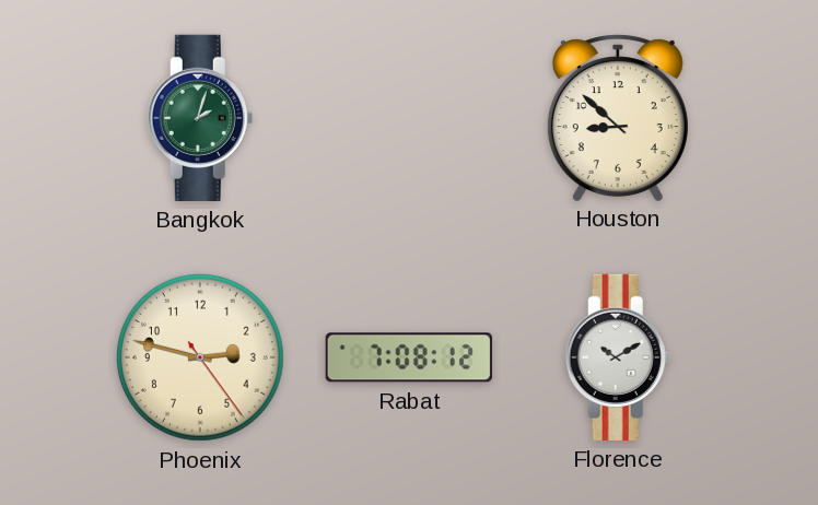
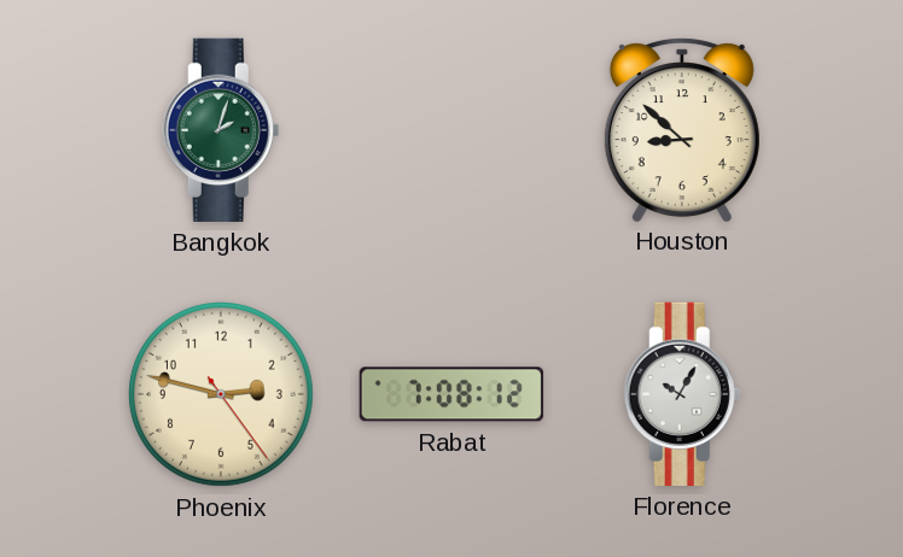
Florence: 10:10 -> 10:05
